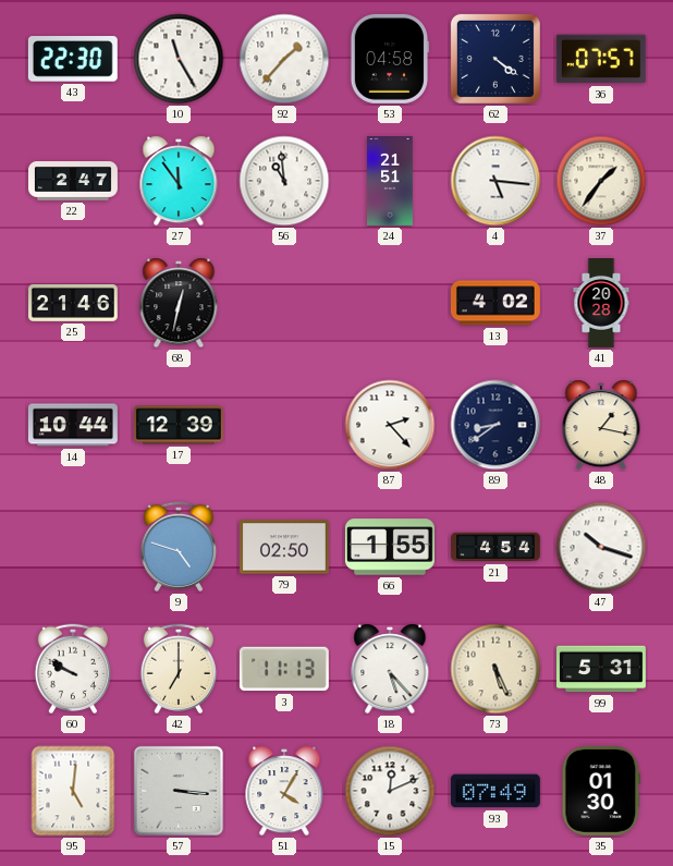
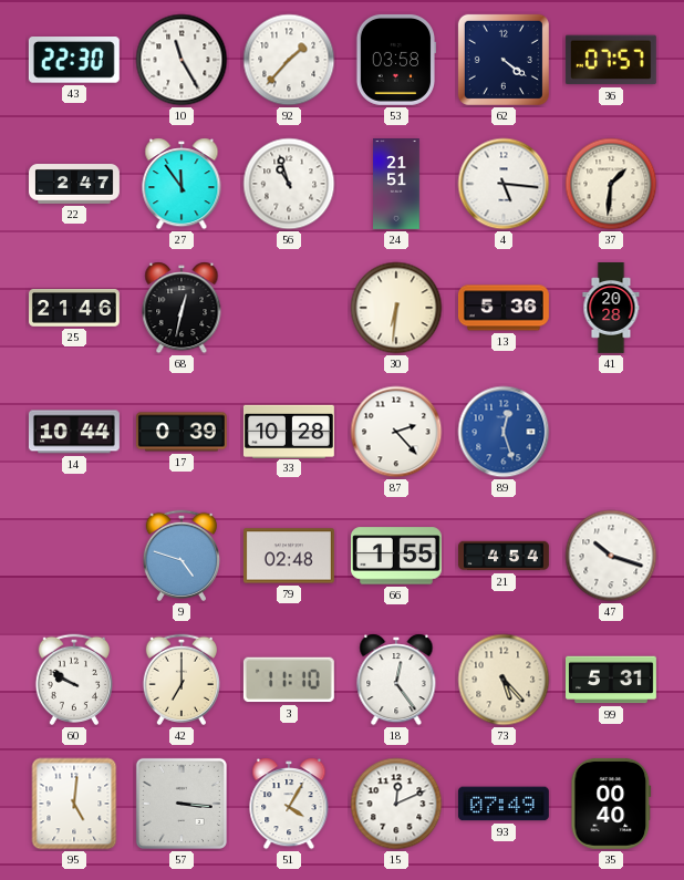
53: 04:58 -> 03:58
56: 10:59 -> 10:57
37: 1:36 -> 1:31
30: none -> 6:31
13: 4:02 -> 5:36
17: 12:39 -> 0:39
33: none -> 10:28
89: 8:39 -> 12:27
89 dial: navy -> blue
48: 1:17 -> none
79: 02:50 -> 02:48
3: 11:13 -> 11:10
18: 5:23 -> 12:24
73: 5:26 -> 5:23
35: 01:30 -> 00:40
